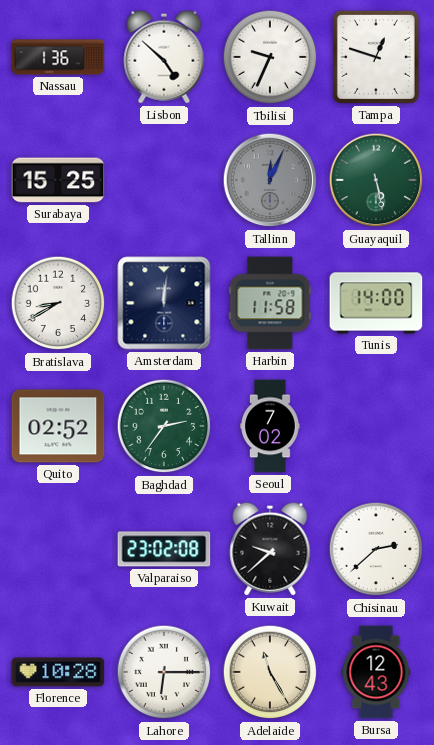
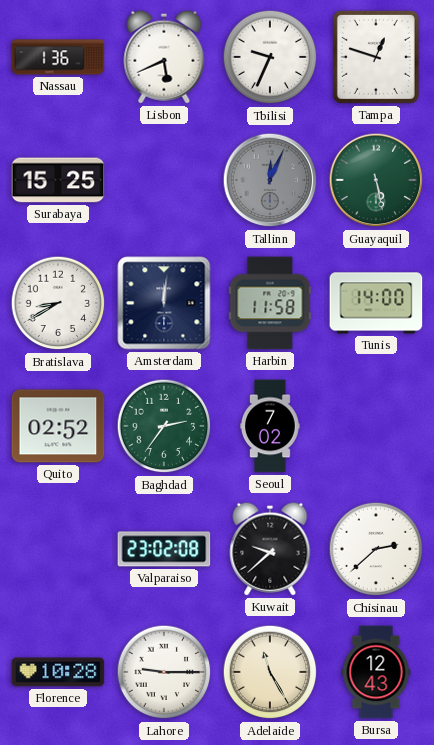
Lisbon: 4:52 -> 5:41
Lahore: 6:15 -> 9:15
